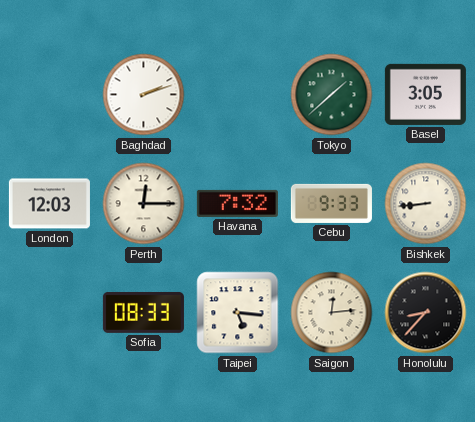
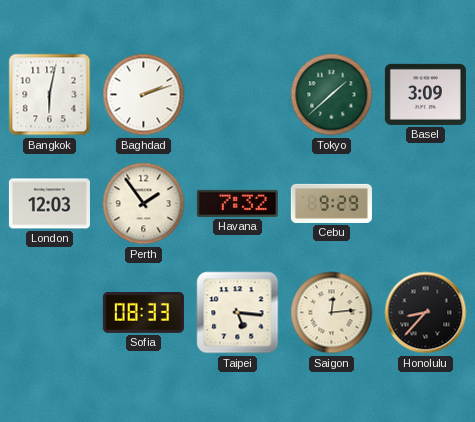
Bangkok: none -> 6:02
Basel: 3:05 -> 3:09
Perth: 12:15 -> 1:54
Cebu: 9:33 -> 9:29
Bishkek: 8:44 -> none
